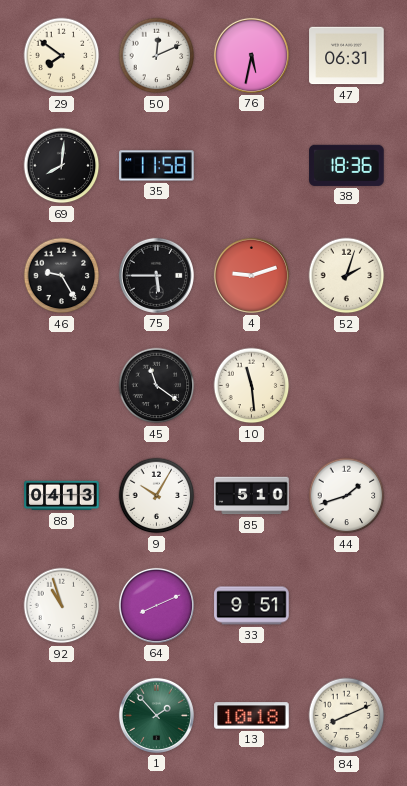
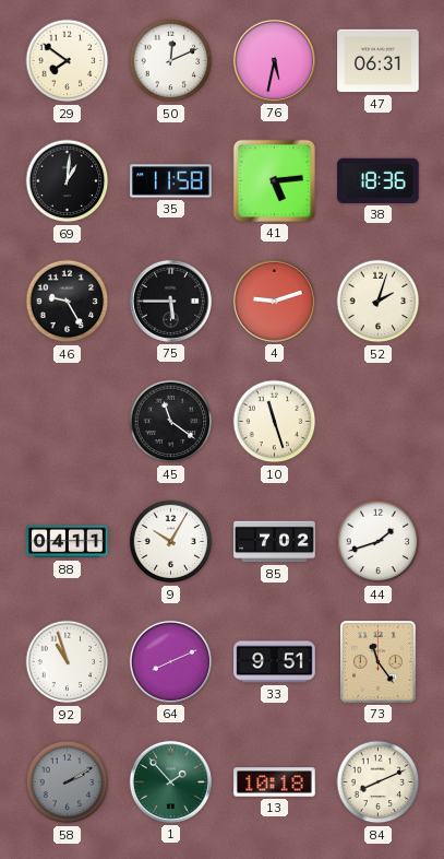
69: 8:01 -> 1:01
41: none -> 5:14
10: 11:29 -> 11:27
88: 04:13 -> 04:11
85: 5:10 -> 7:02
73: none -> 11:24
58: none -> 2:10
